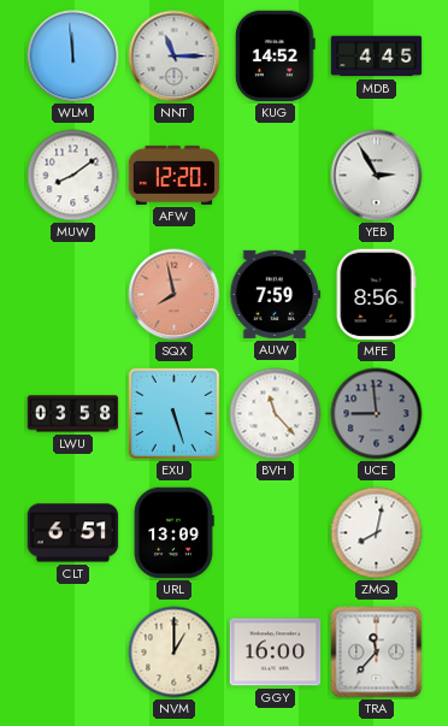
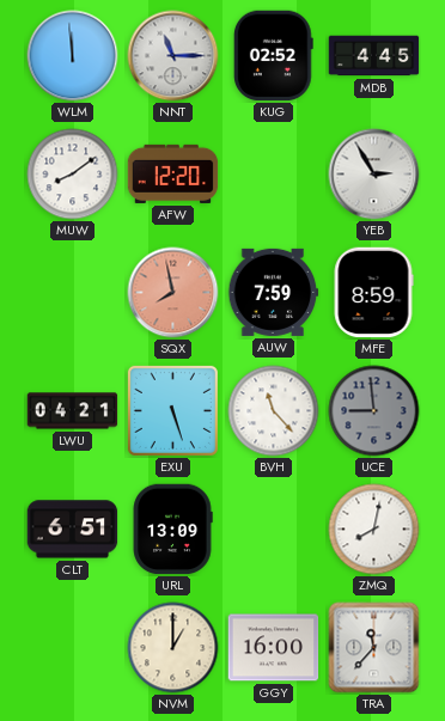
KUG: 14:52 -> 02:52
MFE: 8:56 -> 8:59
LWU: 03:58 -> 04:21
